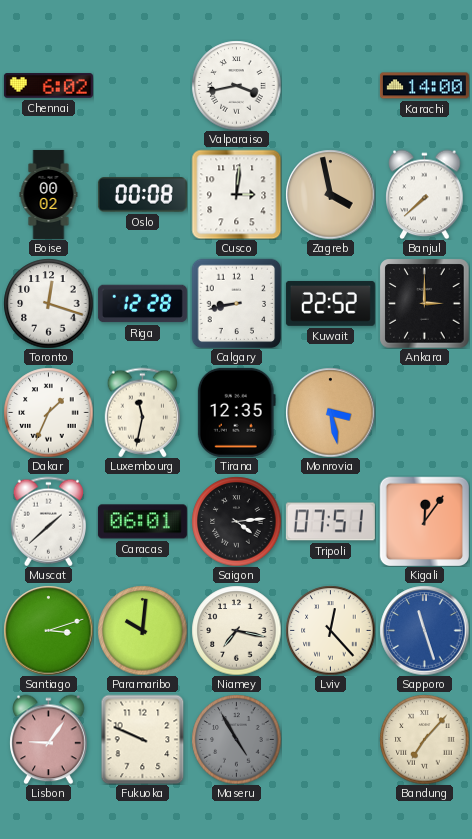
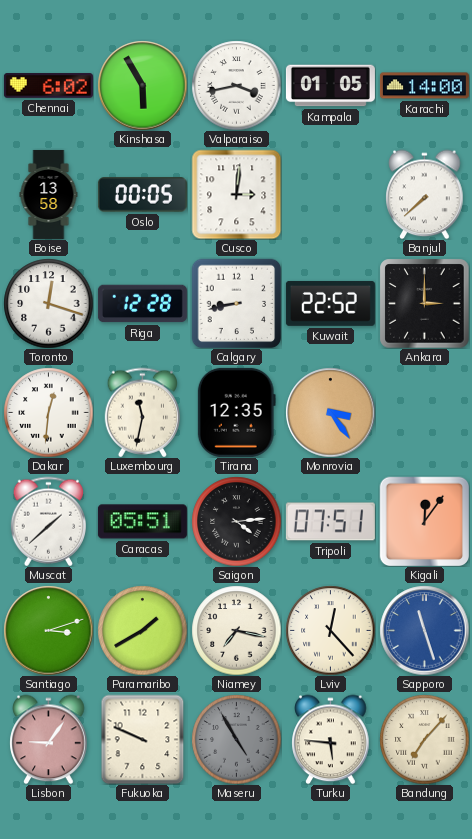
Kinshasa: none -> 5:55
Kampala: none -> 01:05
Boise: 00:02 -> 13:58
Oslo: 00:08 -> 00:05
Zagreb: 3:58 -> none
Dakar: 1:34 -> 12:31
Monrovia: 3:28 -> 3:24
Caracas: 06:01 -> 05:51
Paramaribo: 10:01 -> 1:40
Turku: none -> 5:46
